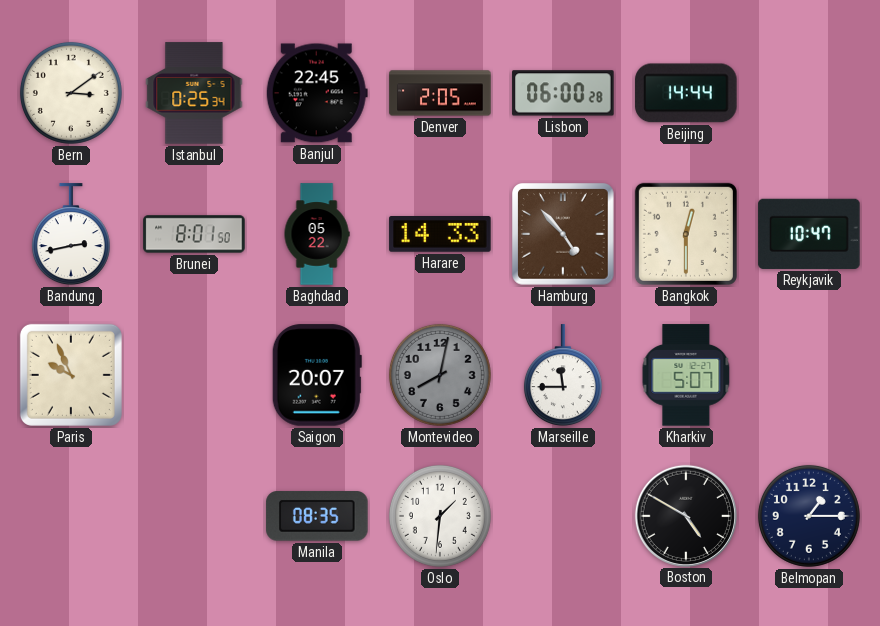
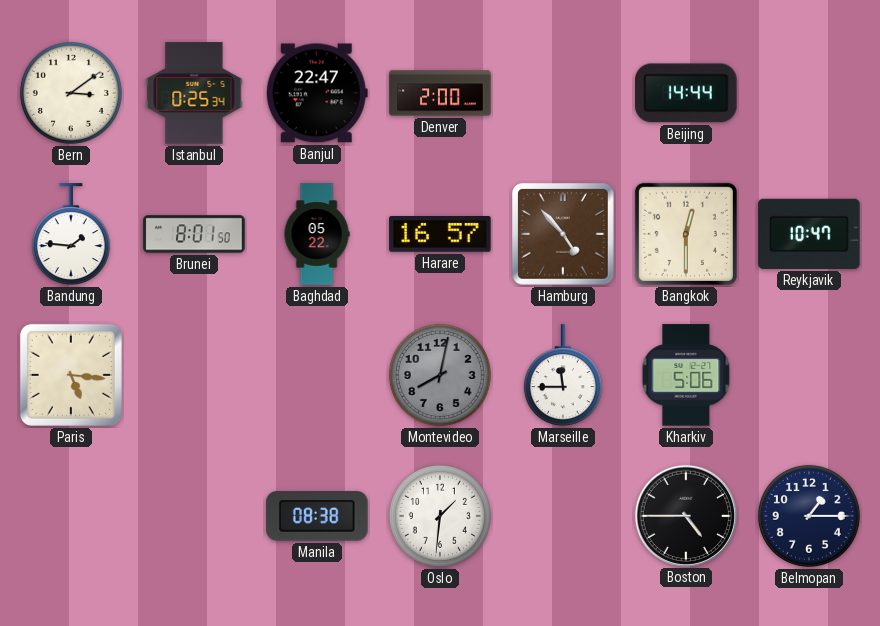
Banjul: 22:45 -> 22:47
Denver: 2:05 -> 2:00
Lisbon: 06:00 -> none
Bandung: 2:43 -> 1:46
Harare: 14:33 -> 16:57
Paris: 9:56 -> 5:16
Saigon: 20:07 -> none
Kharkiv: 5:07 -> 5:06
Manila: 08:35 -> 08:38
Boston: 4:50 -> 4:45
